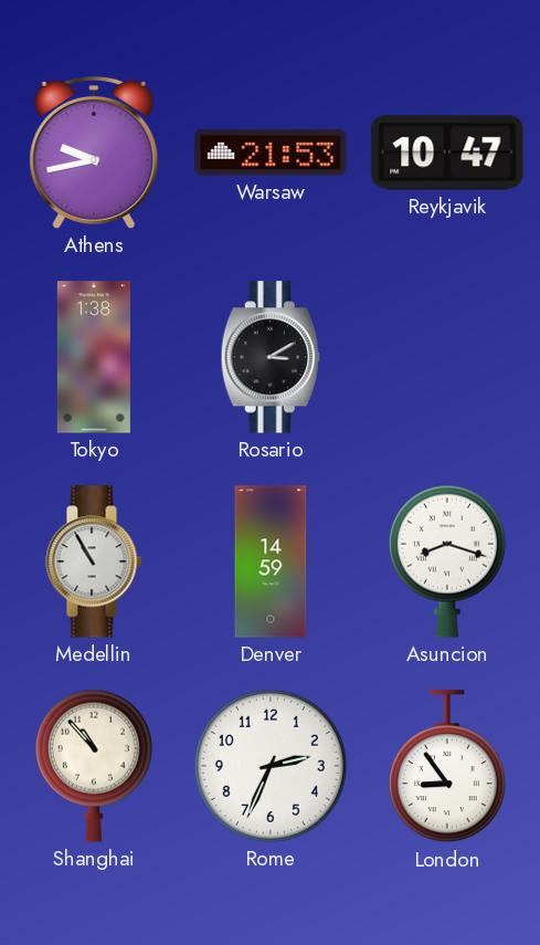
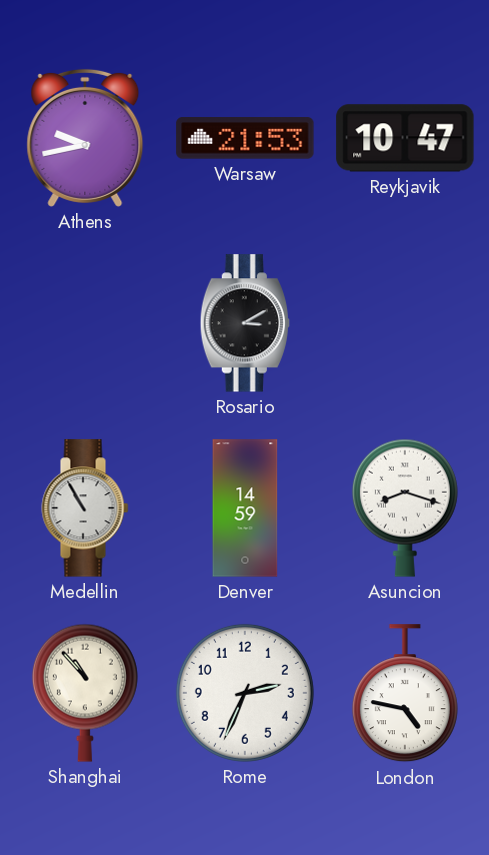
Tokyo: 1:38 -> none
London: 8:54 -> 4:47
